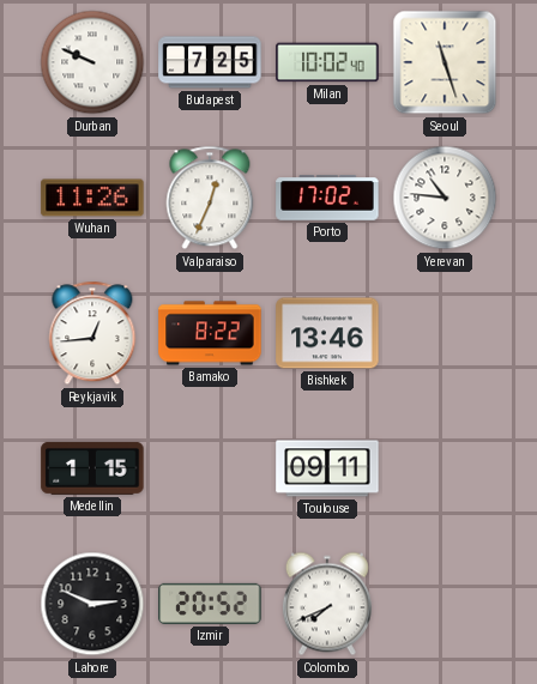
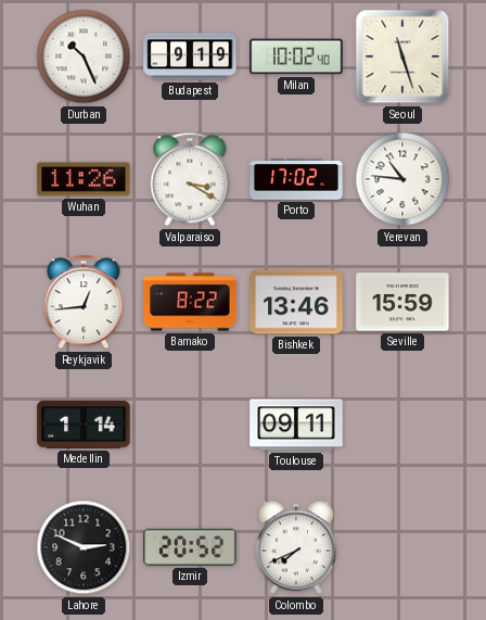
Durban: 9:49 -> 10:26
Budapest: 7:25 -> 9:19
Valparaiso: 12:34 -> 3:20
Seville: none -> 15:59
Medellin: 1:15 -> 1:14
